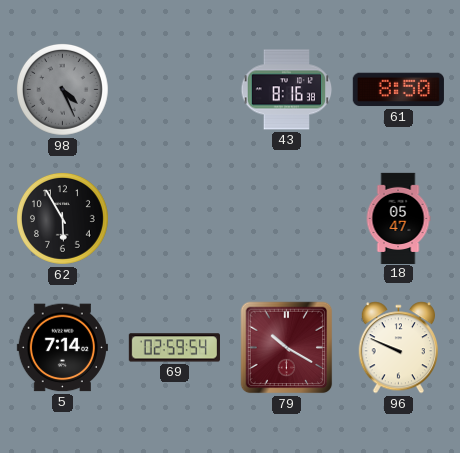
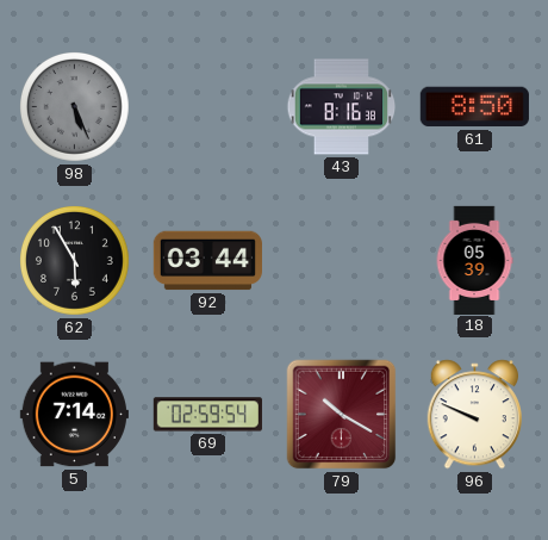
98: 4:26 -> 5:26
92: none -> 03:44
18: 05:47 -> 05:39
